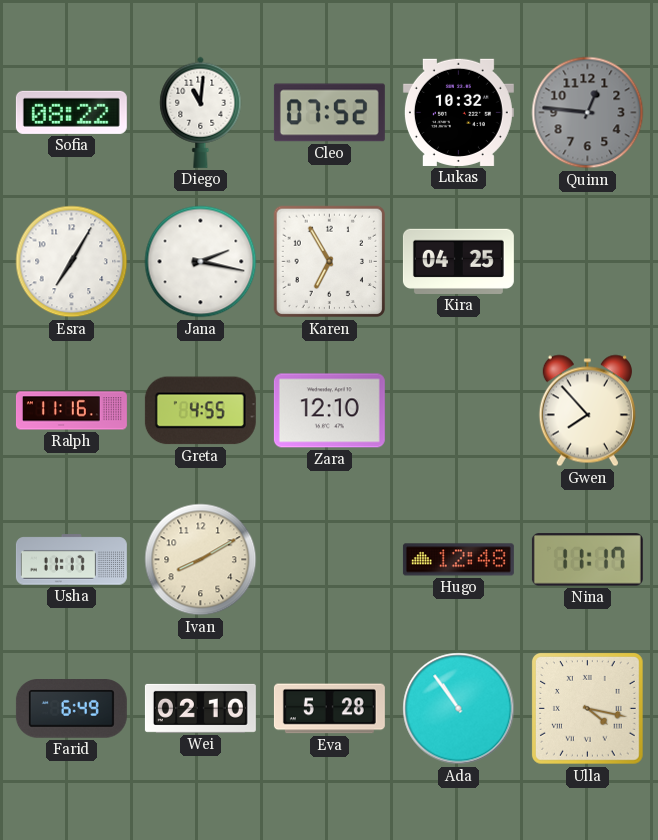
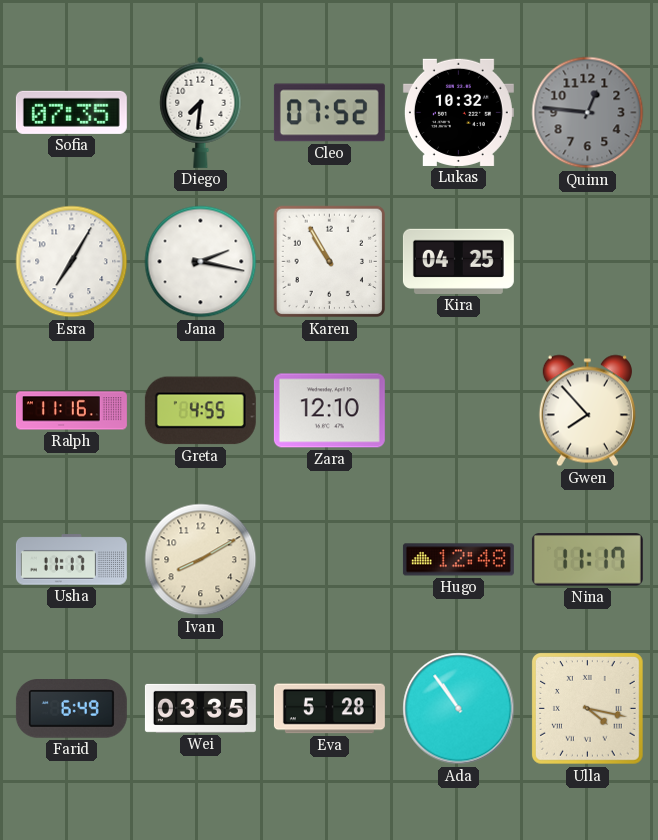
Sofia: 08:22 -> 07:35
Diego: 11:01 -> 7:31
Karen: 6:55 -> 10:55
Wei: 02:10 -> 03:35
